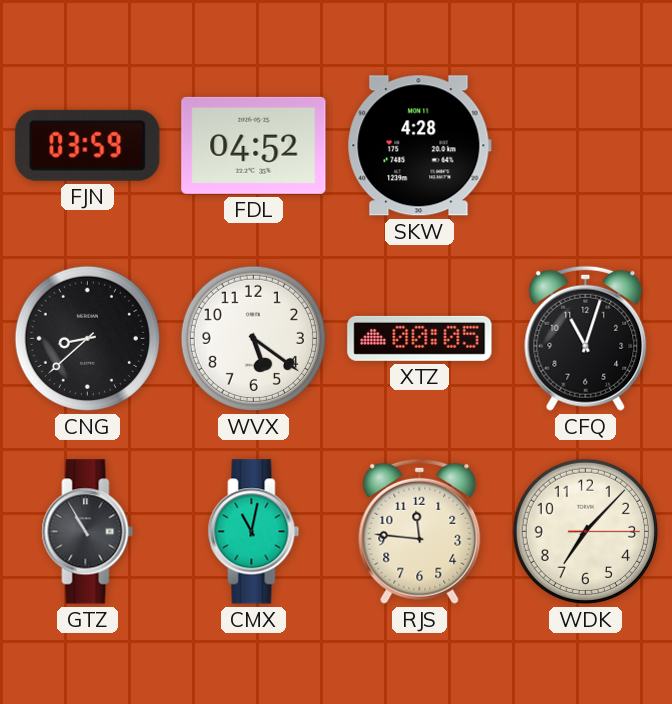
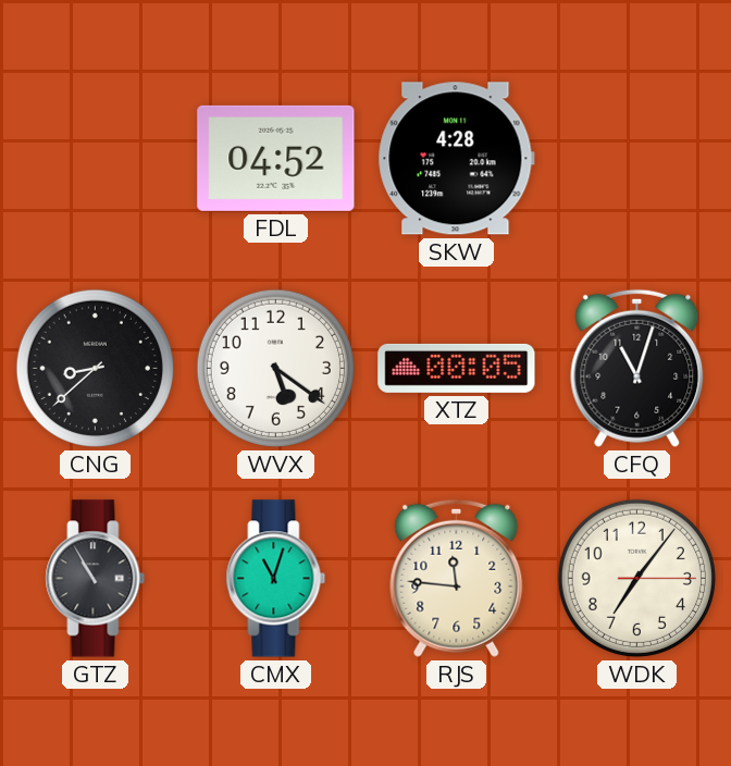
FJN: 03:59 -> none
CMX: 11:02 -> 11:03
WDK: 7:07 -> 7:06
